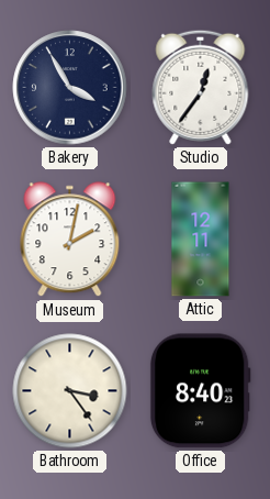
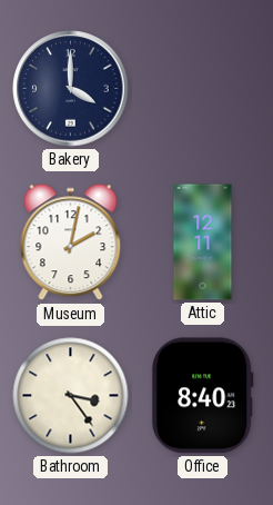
Bakery: 3:55 -> 4:00
Studio: 12:36 -> none
